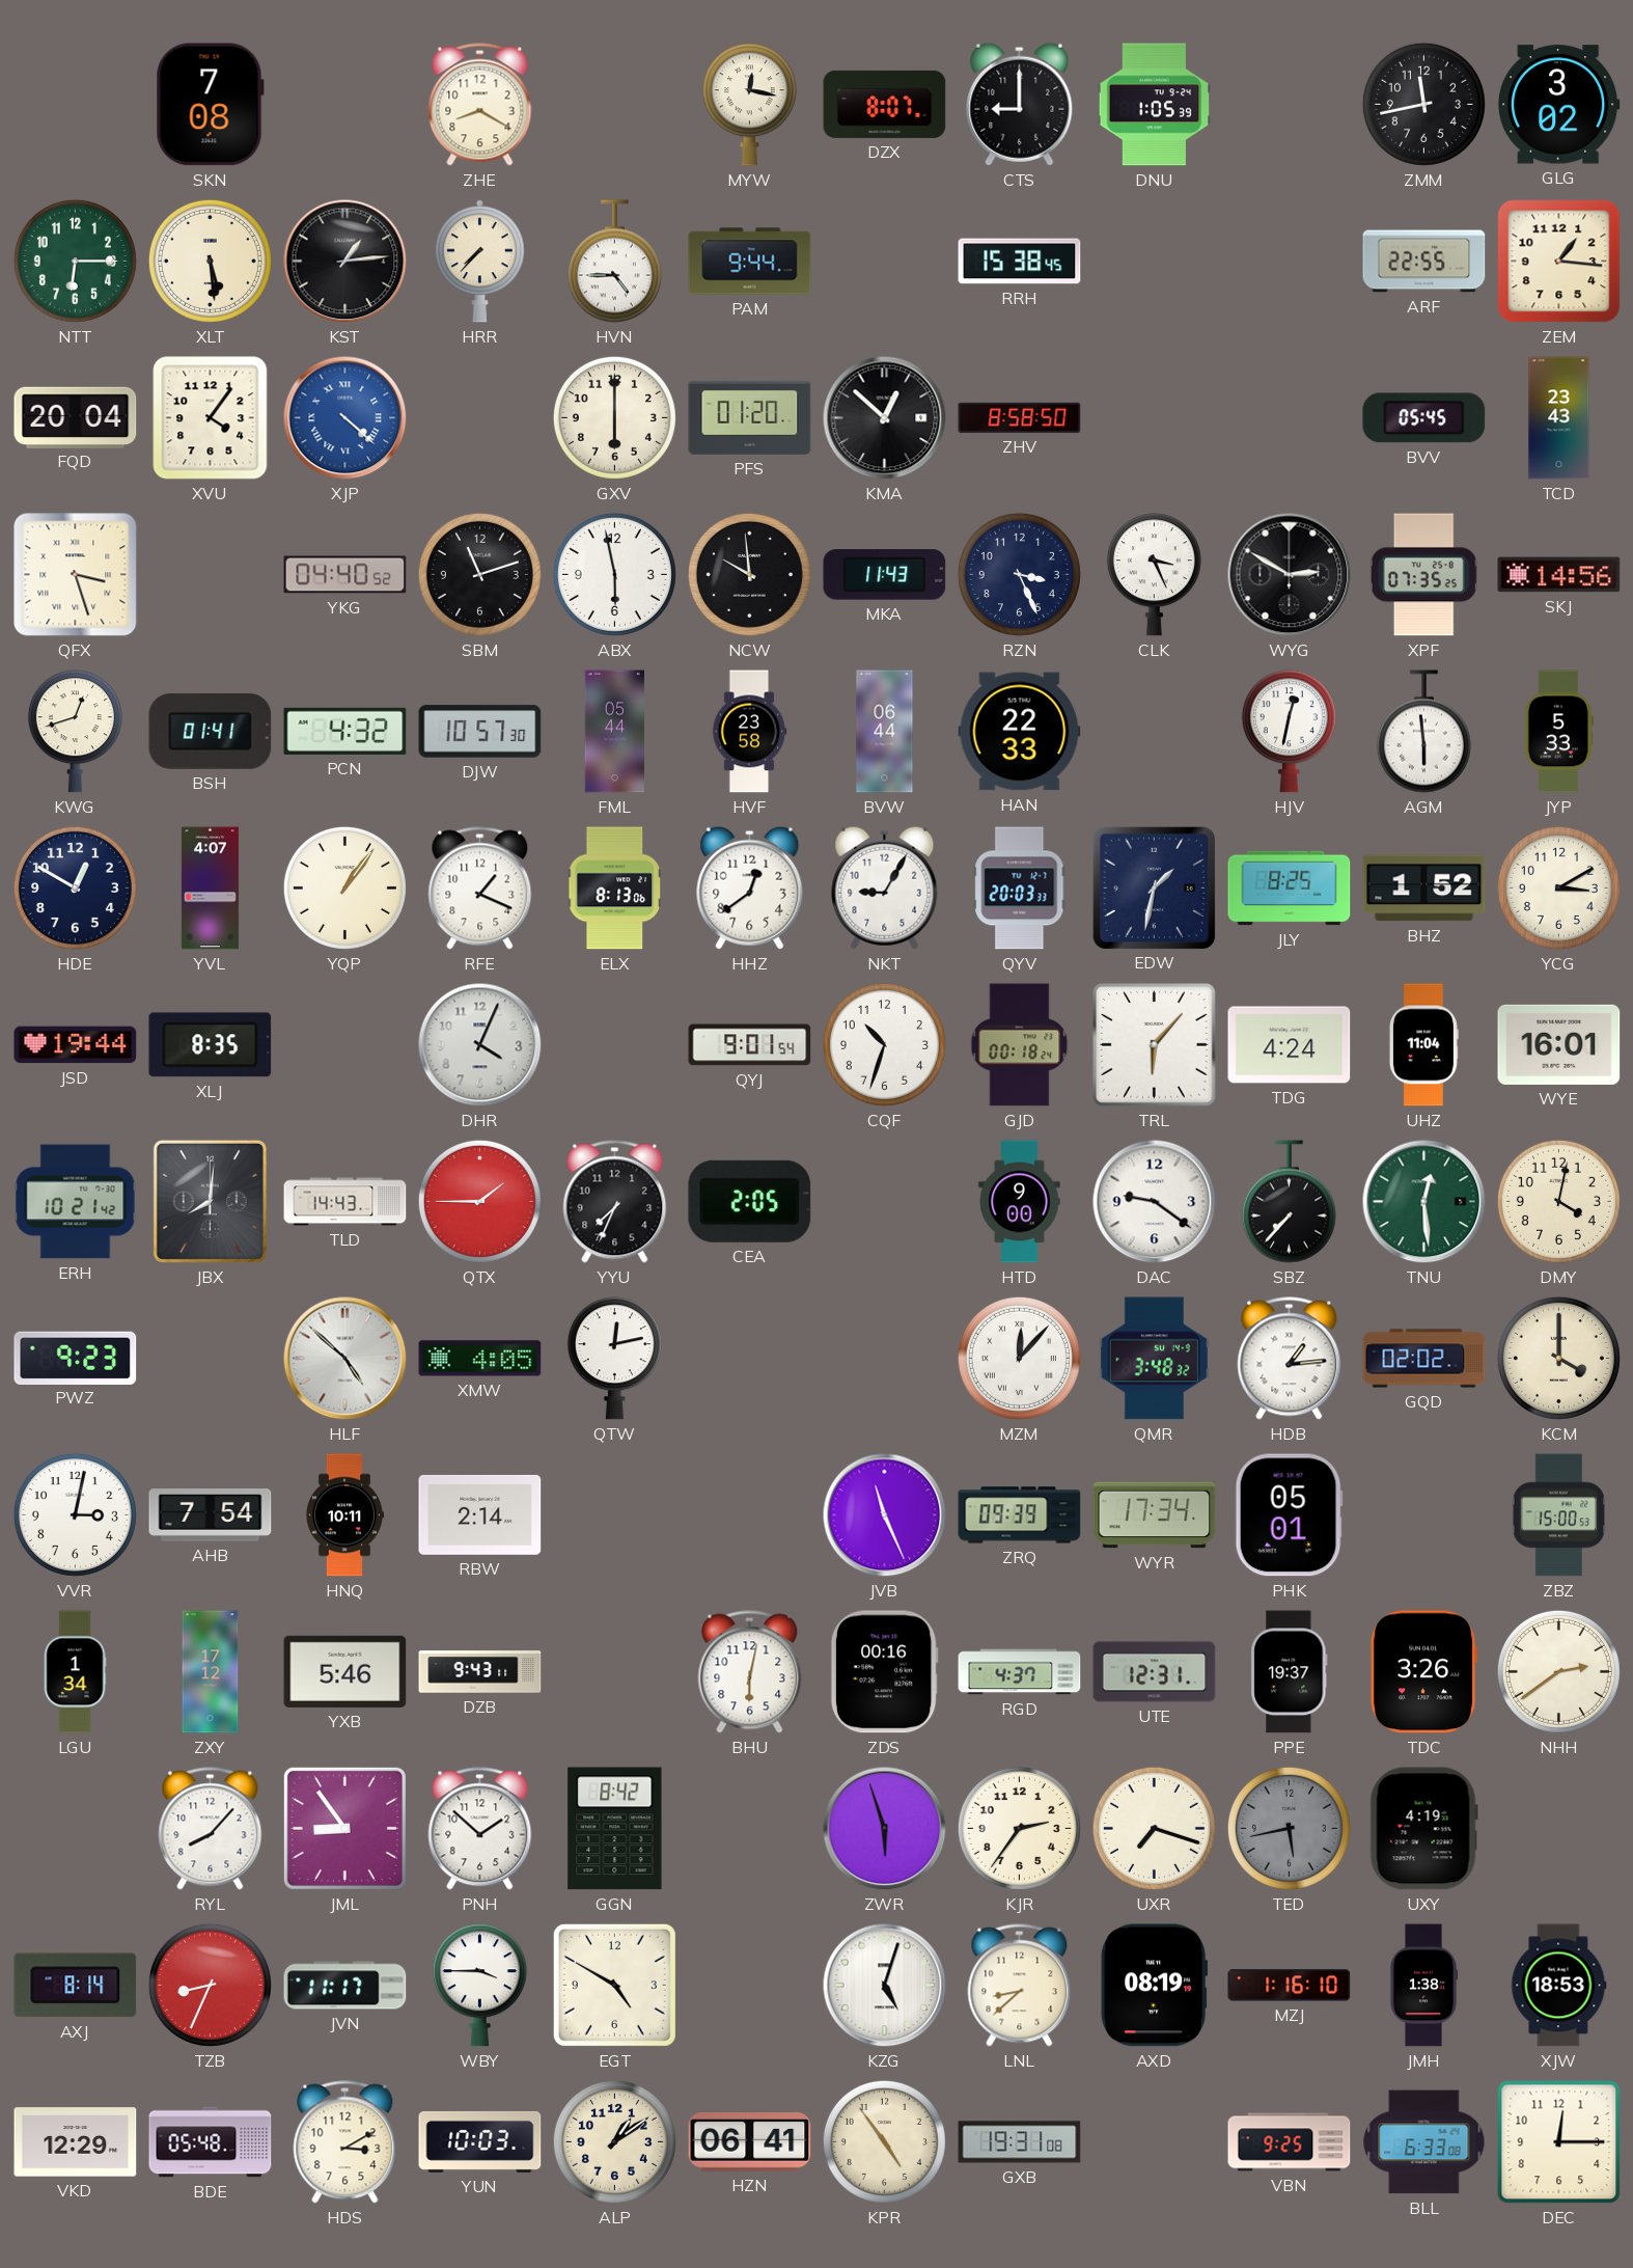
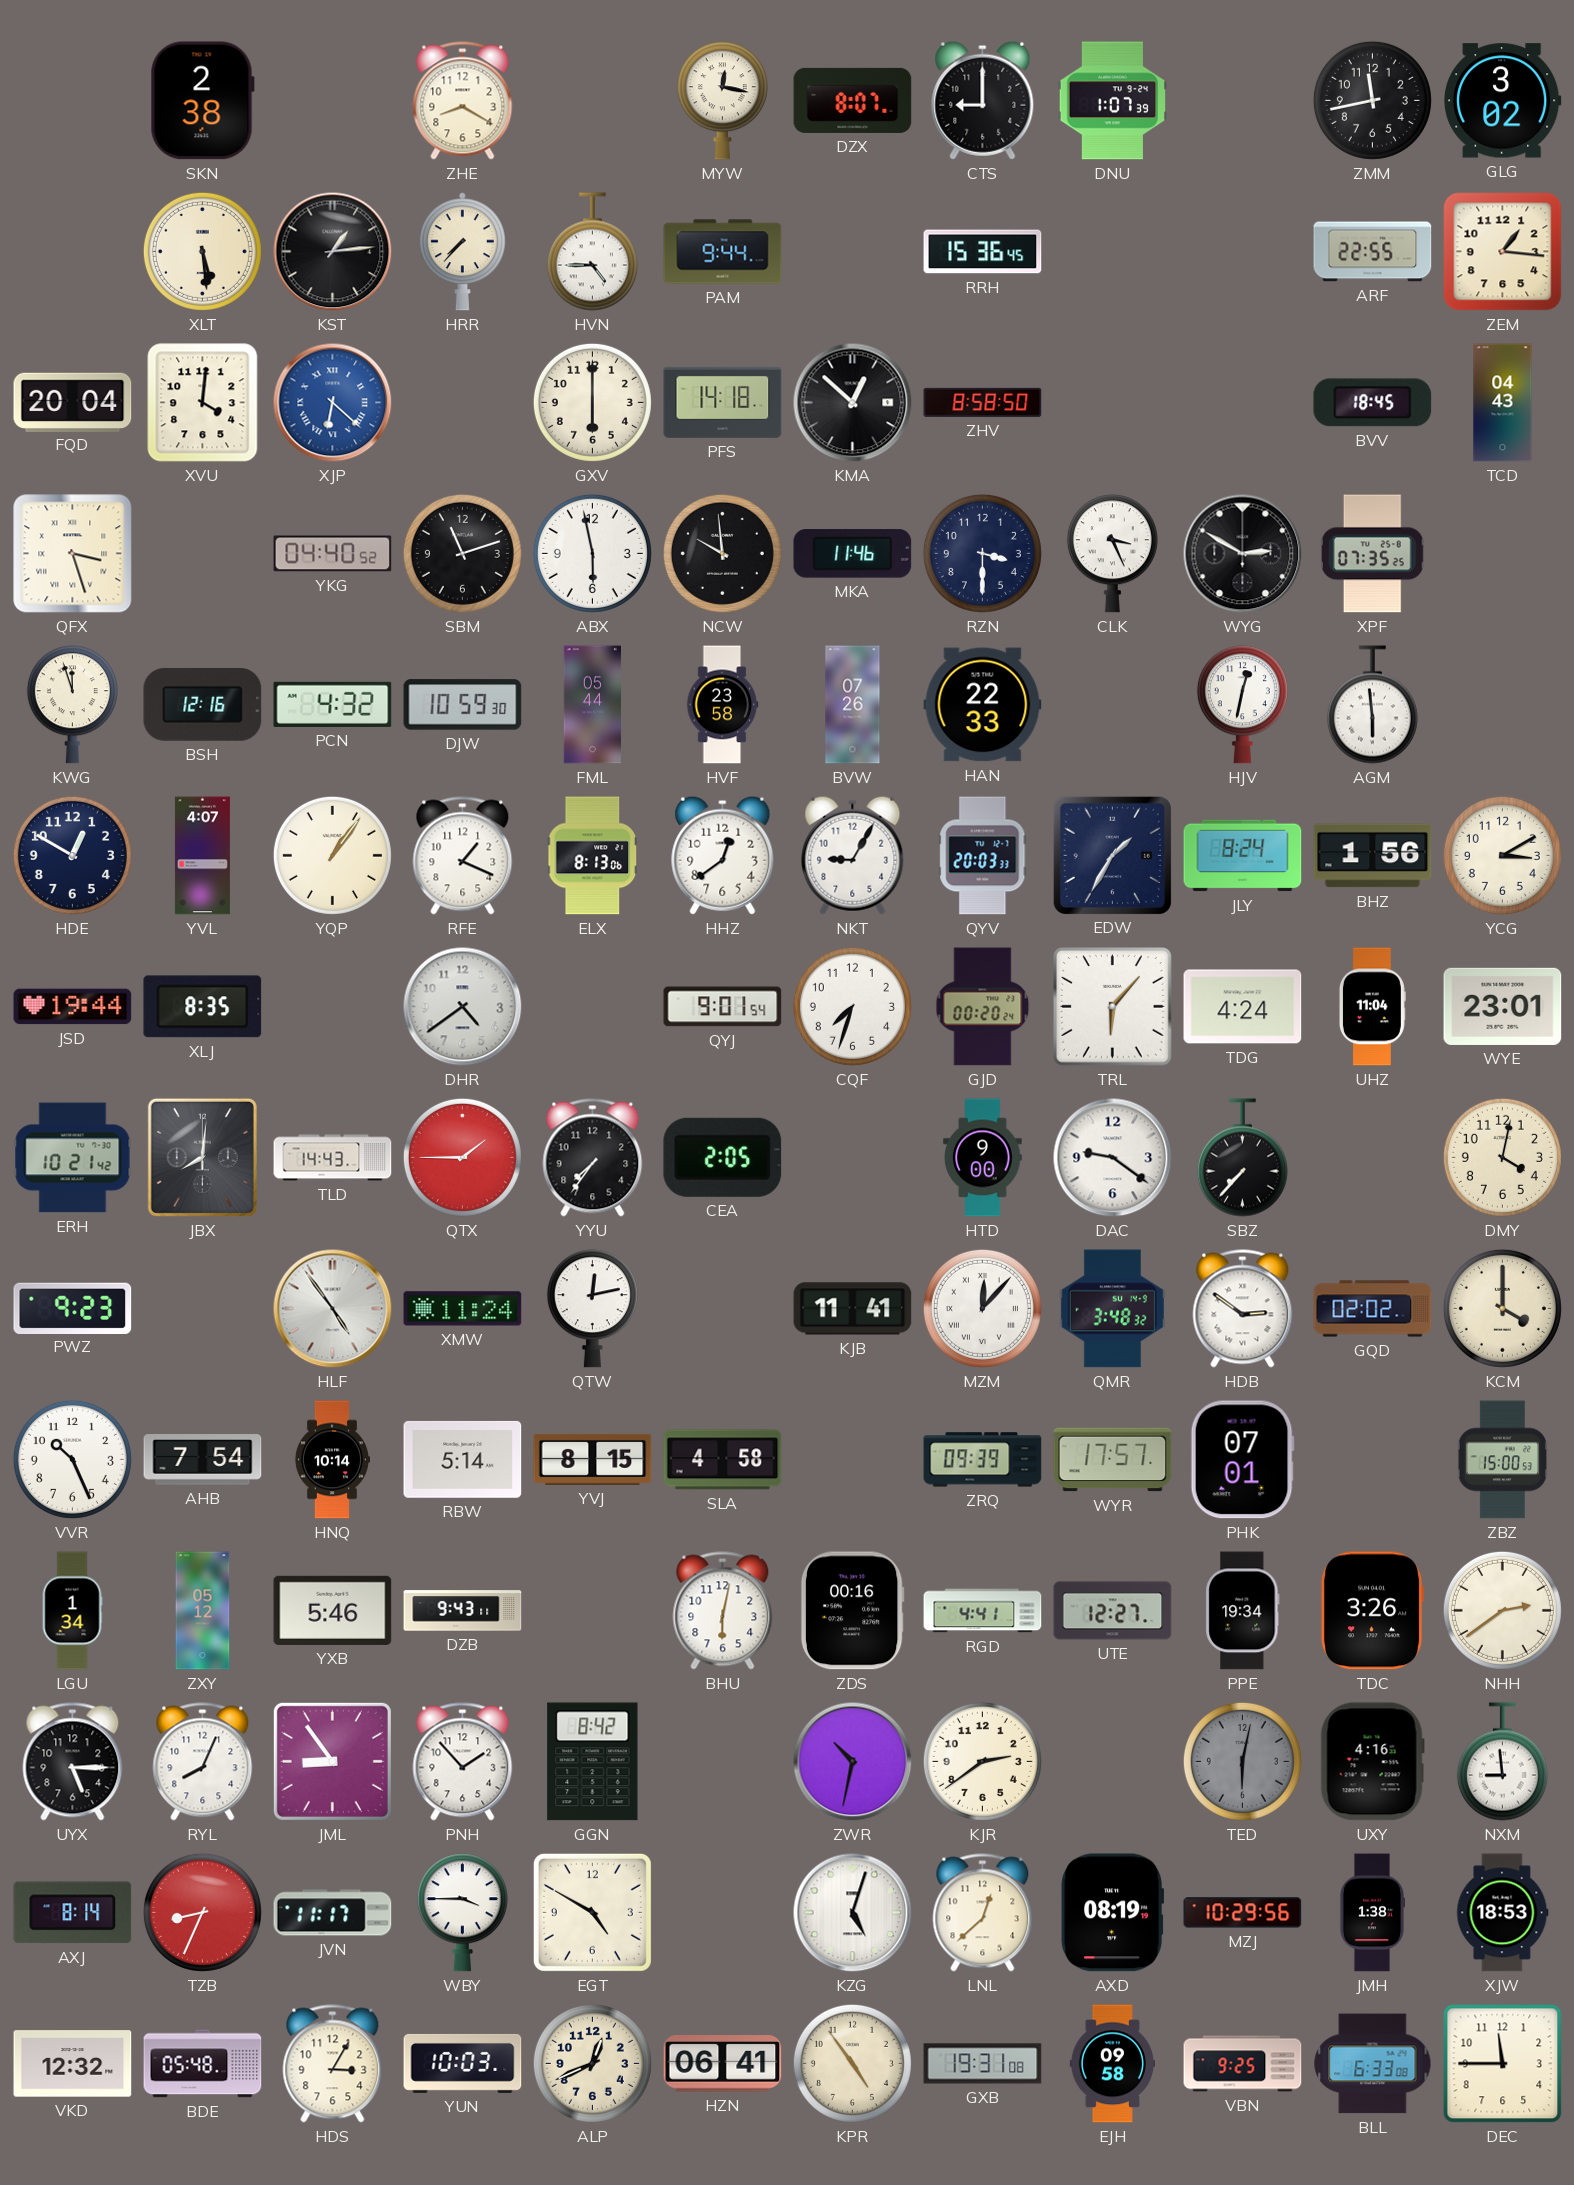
SKN: 7:08 -> 2:38
DNU: 1:05 -> 1:07
NTT: 6:15 -> none
RRH: 15:38 -> 15:36
XVU: 4:06 -> 4:01
XJP: 4:22 -> 6:22
PFS: 01:20 -> 14:18
BVV: 05:45 -> 18:45
TCD: 23:43 -> 04:43
MKA: 11:43 -> 11:46
RZN: 3:26 -> 3:30
SKJ: 14:56 -> none
KWG: 12:42 -> 11:57
BSH: 01:41 -> 12:16
DJW: 10:57 -> 10:59
BVW: 06:44 -> 07:26
JYP: 5:33 -> none
EDW: 1:32 -> 1:35
JLY: 8:25 -> 8:24
BHZ: 1:52 -> 1:56
DHR: 4:04 -> 4:39
CQF: 10:33 -> 7:33
GJD: 00:18 -> 00:20
WYE: 16:01 -> 23:01
YYU: 7:34 -> 7:36
TNU: 12:29 -> none
HLF: 4:52 -> 4:54
XMW: 4:05 -> 11:24
KJB: none -> 11:41
HDB: 1:14 -> 2:51
VVR: 3:02 -> 10:26
HNQ: 10:11 -> 10:14
RBW: 2:14 -> 5:14
YVJ: none -> 8:15
SLA: none -> 4:58
JVB: 11:26 -> none
WYR: 17:34 -> 17:57
PHK: 05:01 -> 07:01
ZXY: 17:12 -> 05:12
RGD: 4:37 -> 4:41
UTE: 12:31 -> 12:27
PPE: 19:37 -> 19:34
UYX: none -> 5:15
RYL: 8:07 -> 8:04
PNH: 1:52 -> 1:53
ZWR: 5:57 -> 10:32
KJR: 2:36 -> 2:39
UXR: 7:18 -> none
TED: 5:43 -> 6:02
UXY: 4:19 -> 4:16
NXM: none -> 8:59
LNL: 8:38 -> 12:38
MZJ: 1:16 -> 10:29
VKD: 12:29 -> 12:32
HDS: 3:10 -> 3:05
ALP: 1:09 -> 12:41
EJH: none -> 09:58
DEC: 12:15 -> 11:45
